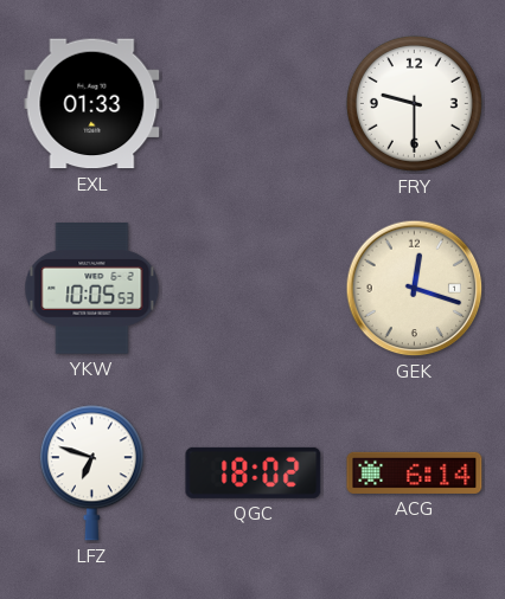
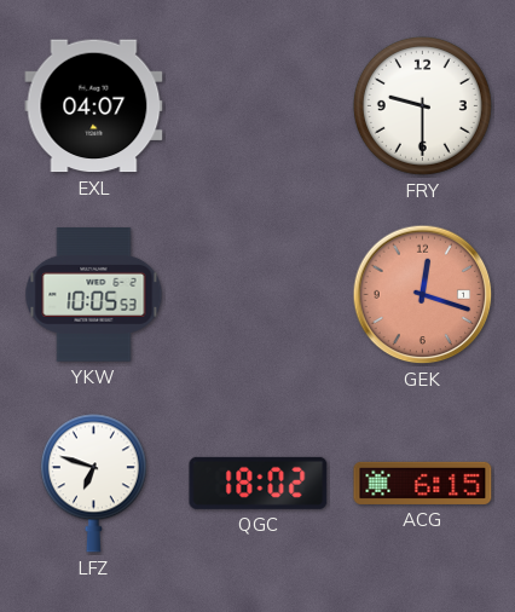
EXL: 01:33 -> 04:07
GEK dial: cream -> salmon
ACG: 6:14 -> 6:15
